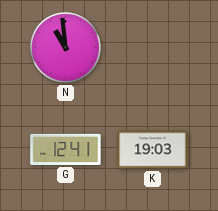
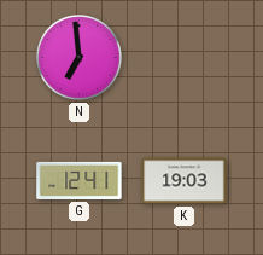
N: 10:59 -> 6:59
